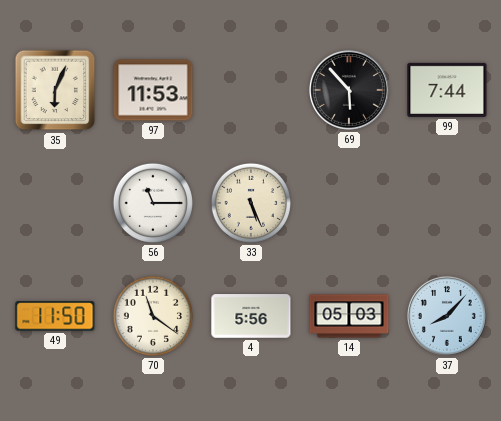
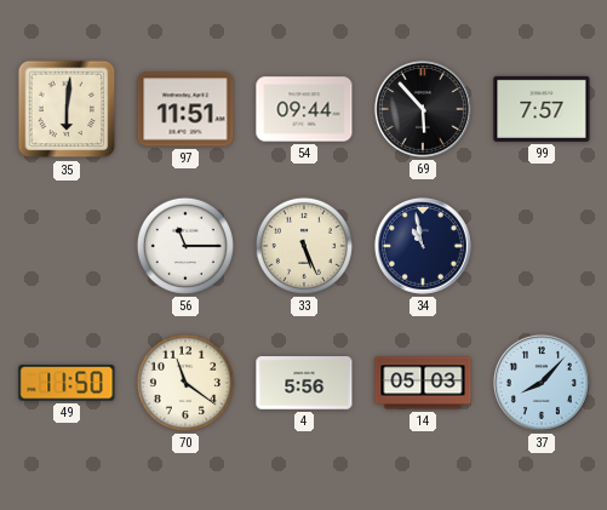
35: 6:04 -> 6:01
97: 11:53 -> 11:51
54: none -> 09:44
99: 7:44 -> 7:57
34: none -> 10:58
